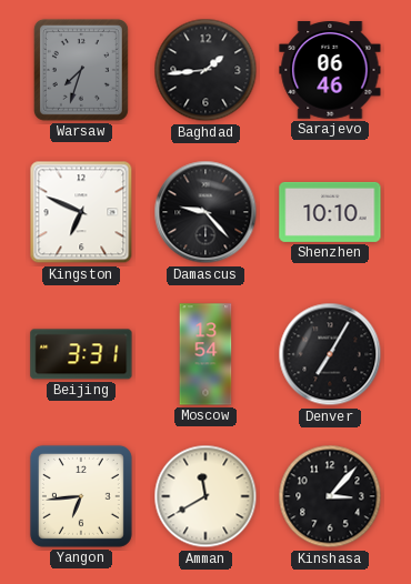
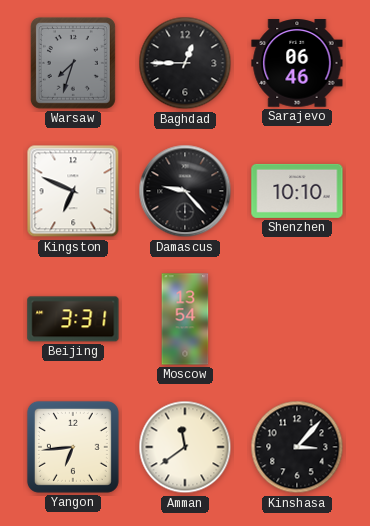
Baghdad: 1:44 -> 12:45
Denver: 7:05 -> none
Amman: 11:40 -> 11:39
